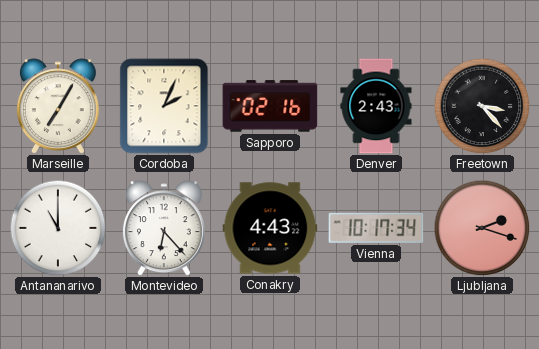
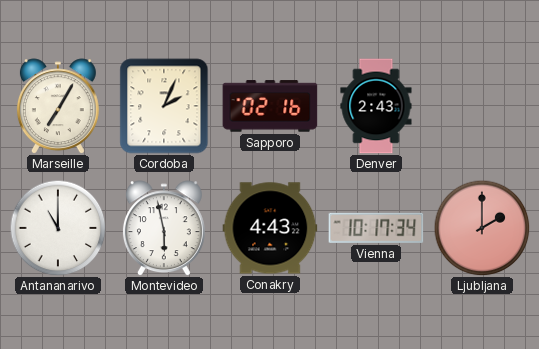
Freetown: 3:23 -> none
Montevideo: 6:23 -> 5:58
Ljubljana: 2:18 -> 2:00
